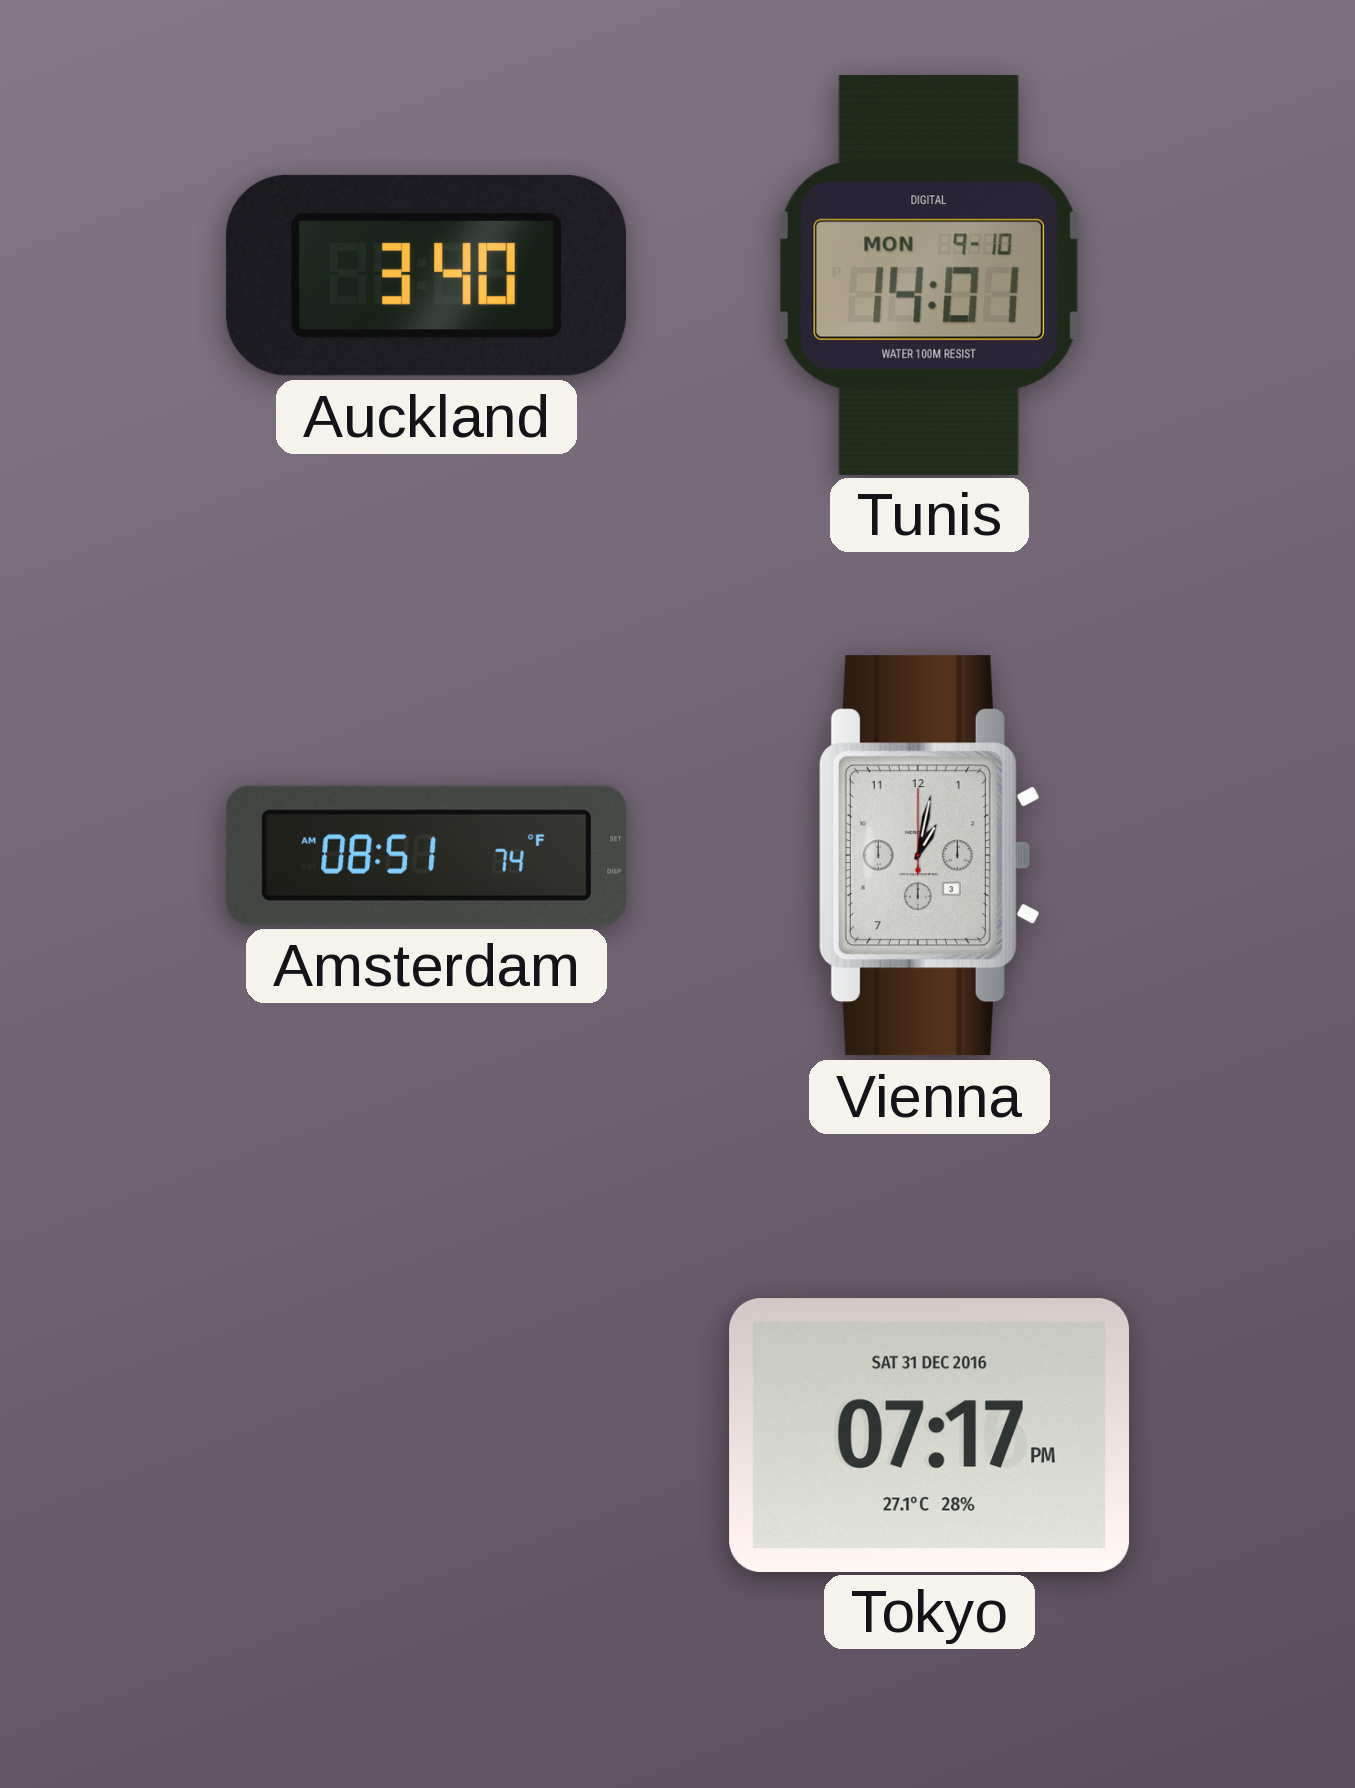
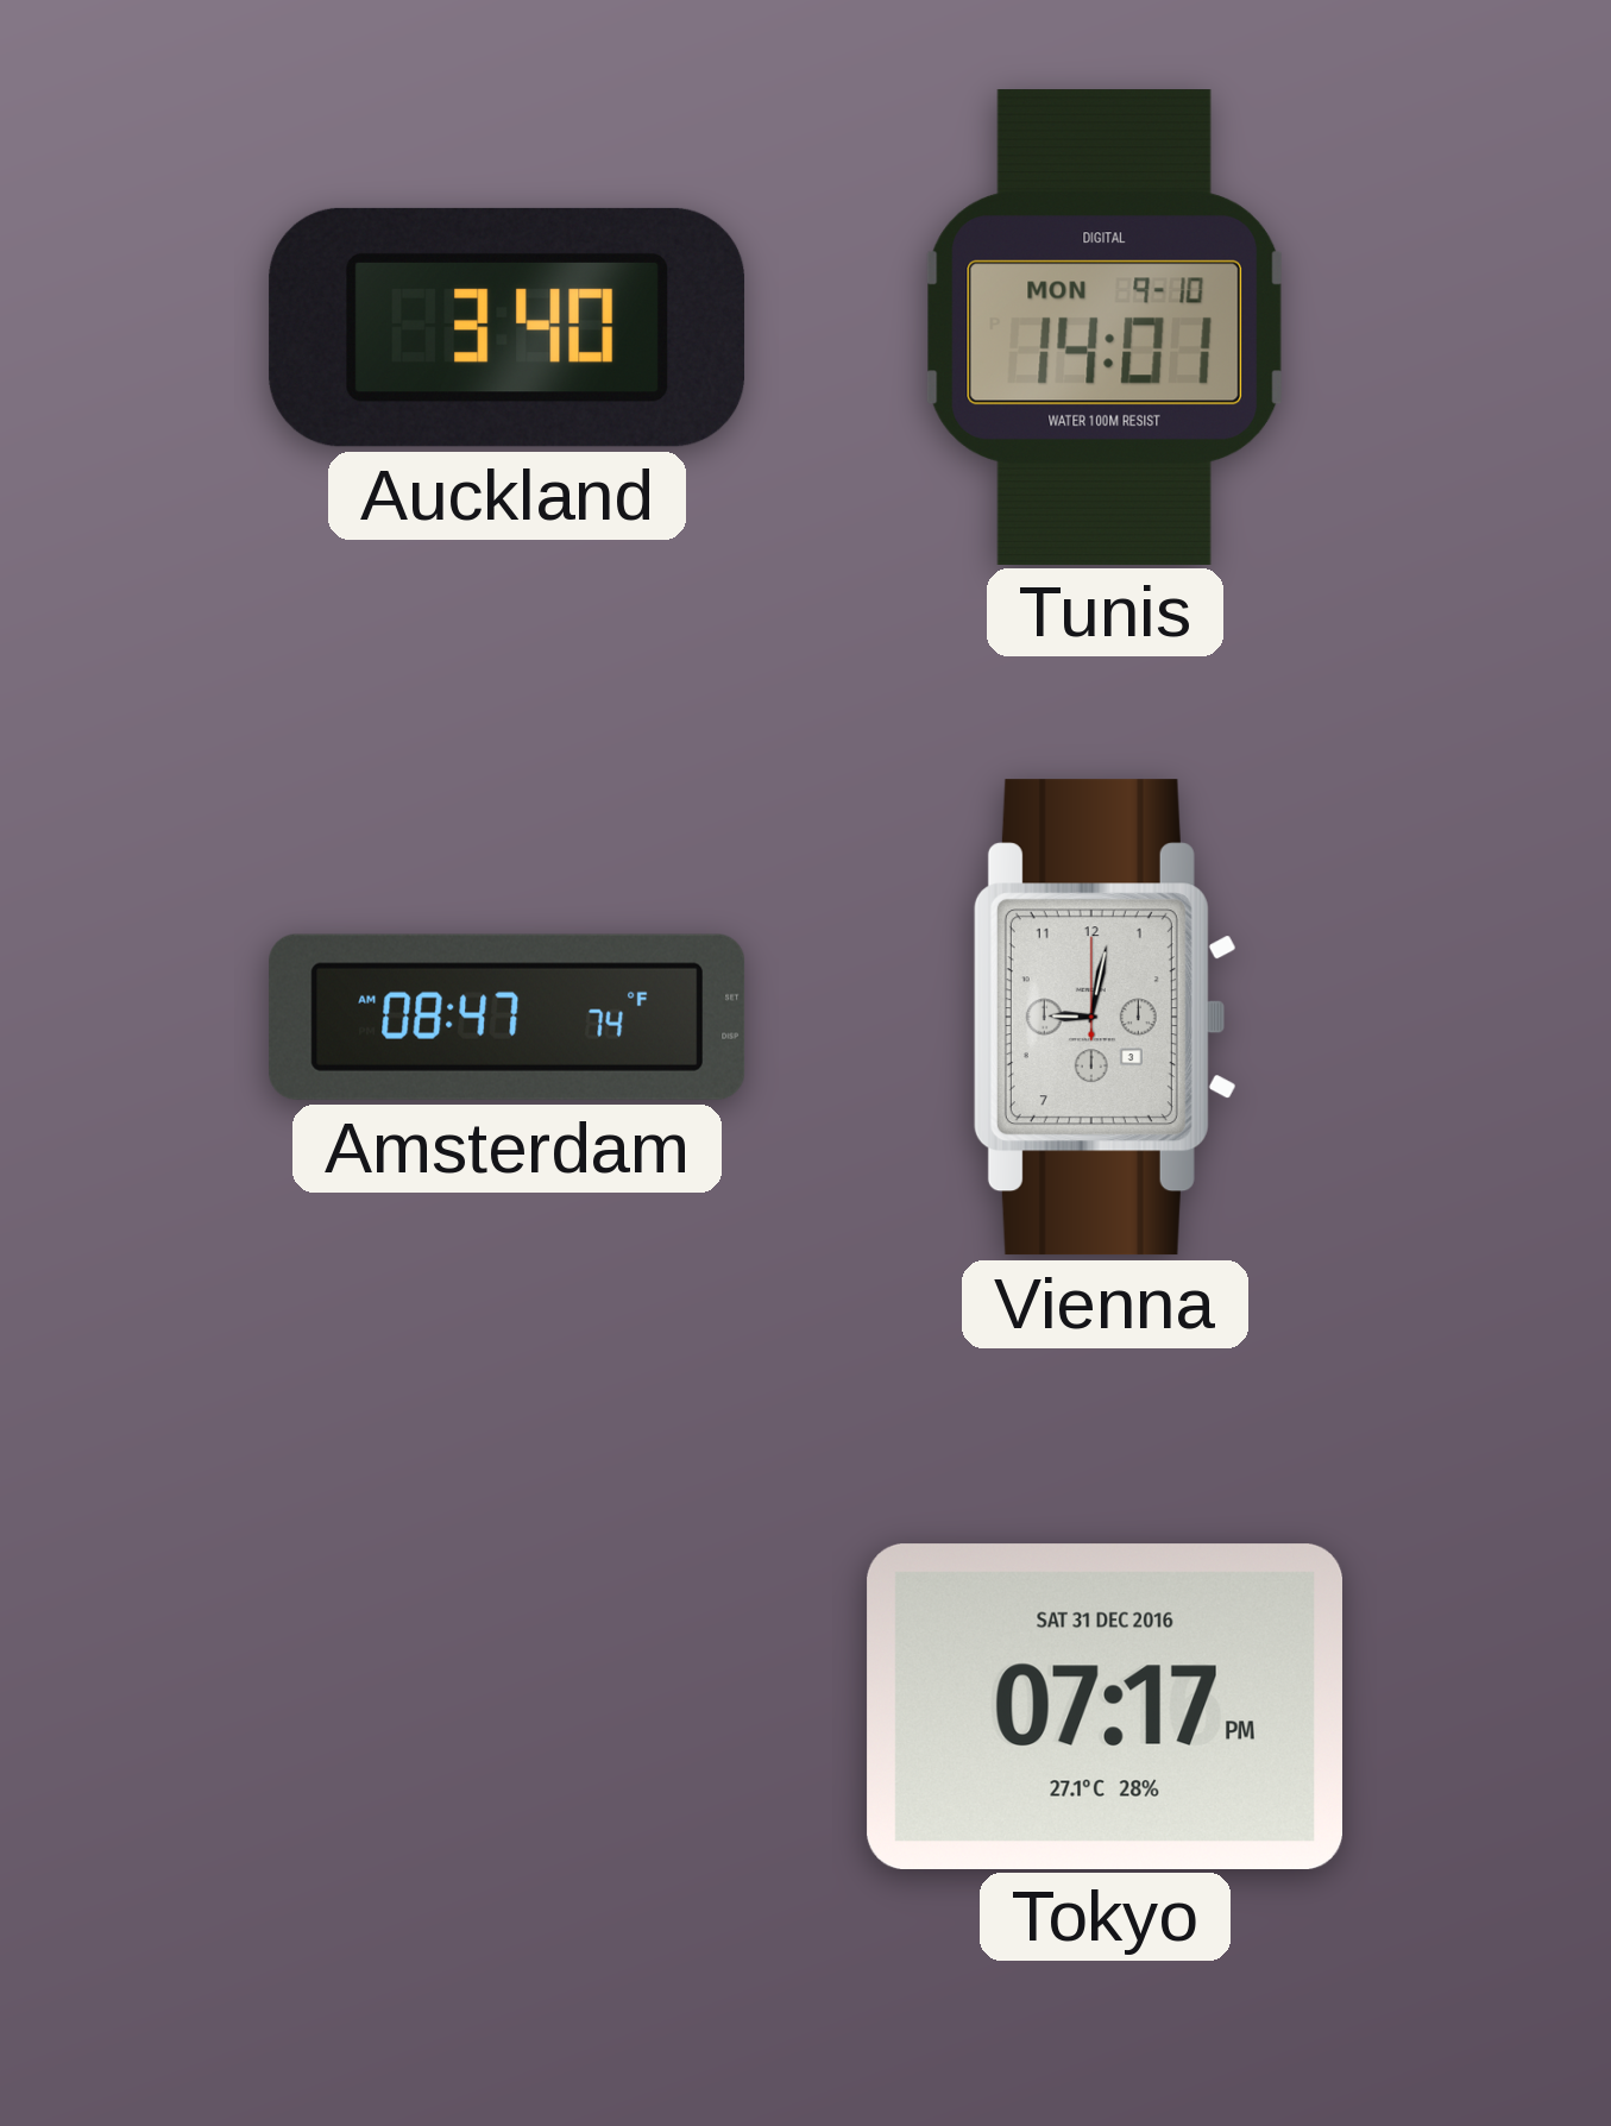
Amsterdam: 08:51 -> 08:47
Vienna: 1:02 -> 9:02
